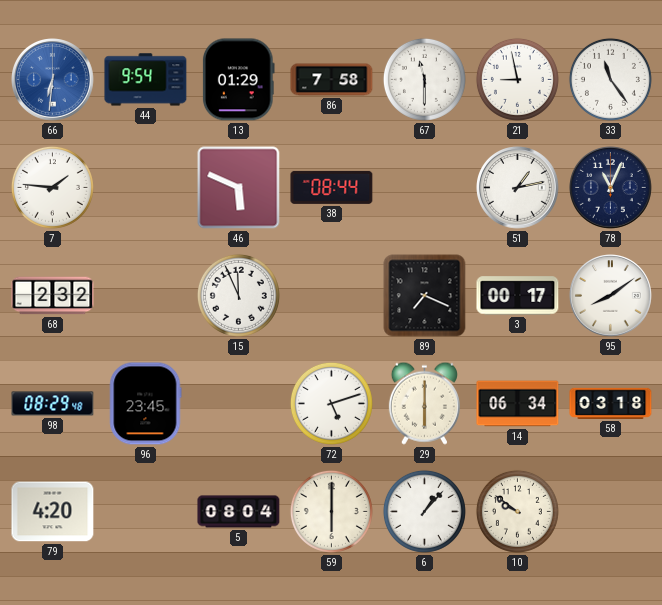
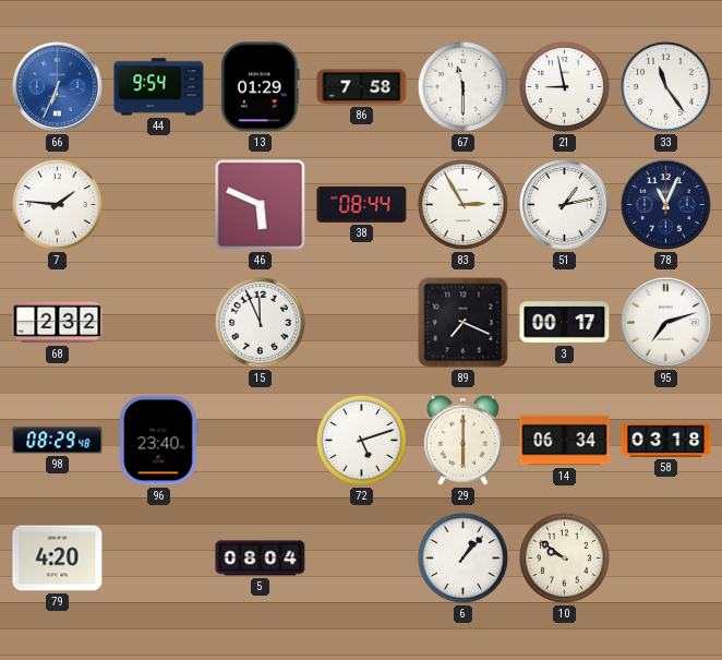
66: 6:31 -> 6:34
83: none -> 2:55
95: 8:09 -> 7:12
96: 23:45 -> 23:40
59: 6:00 -> none
